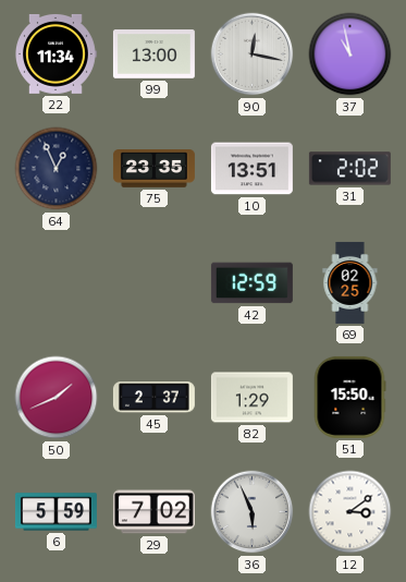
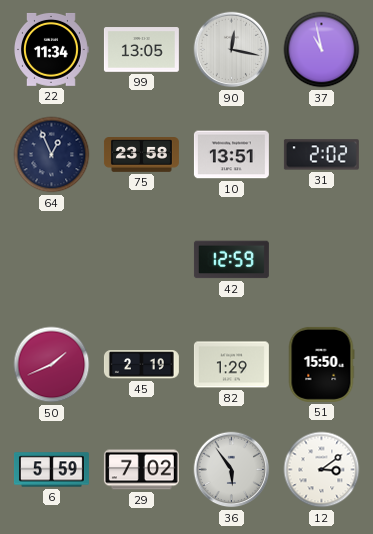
99: 13:00 -> 13:05
75: 23:35 -> 23:58
69: 02:25 -> none
45: 2:37 -> 2:19
36: 5:56 -> 5:54
